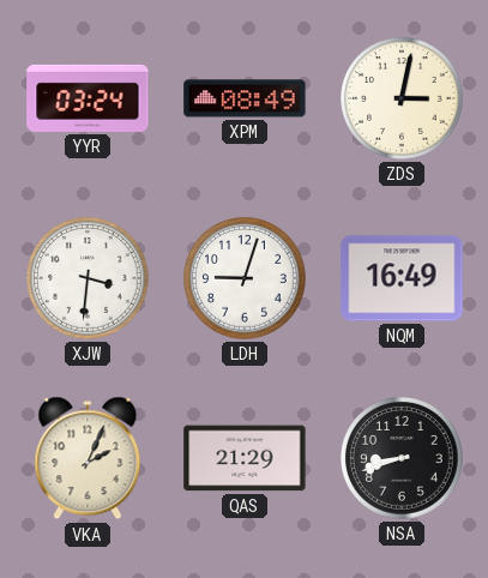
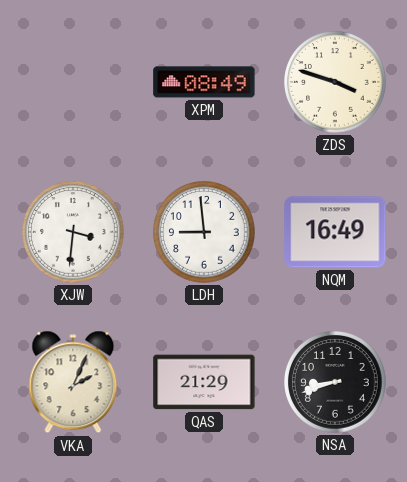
YYR: 03:24 -> none
ZDS: 3:02 -> 3:48
LDH: 9:03 -> 8:59
